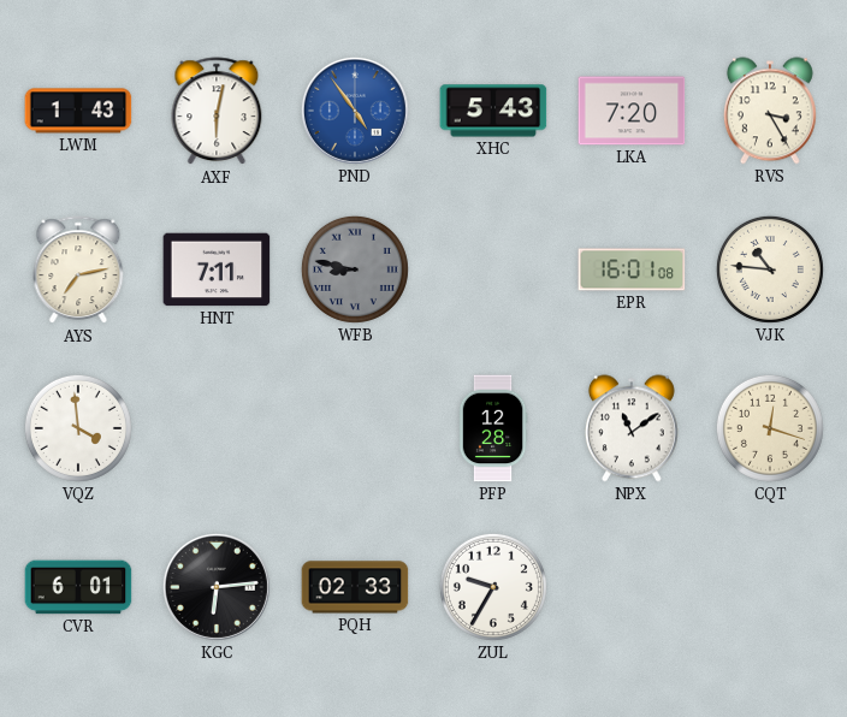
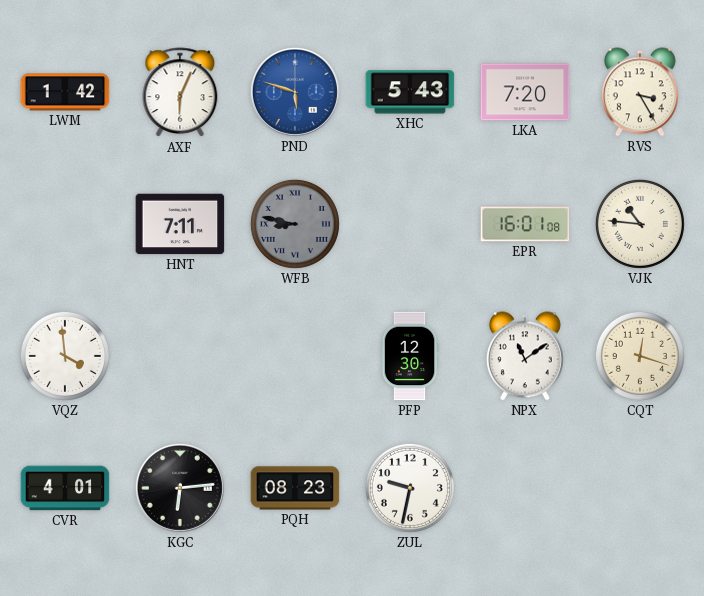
LWM: 1:43 -> 1:42
AXF: 6:02 -> 6:04
PND: 4:54 -> 5:48
AYS: 7:13 -> none
PFP: 12:28 -> 12:30
CVR: 6:01 -> 4:01
PQH: 02:33 -> 08:23
ZUL: 9:35 -> 9:32
